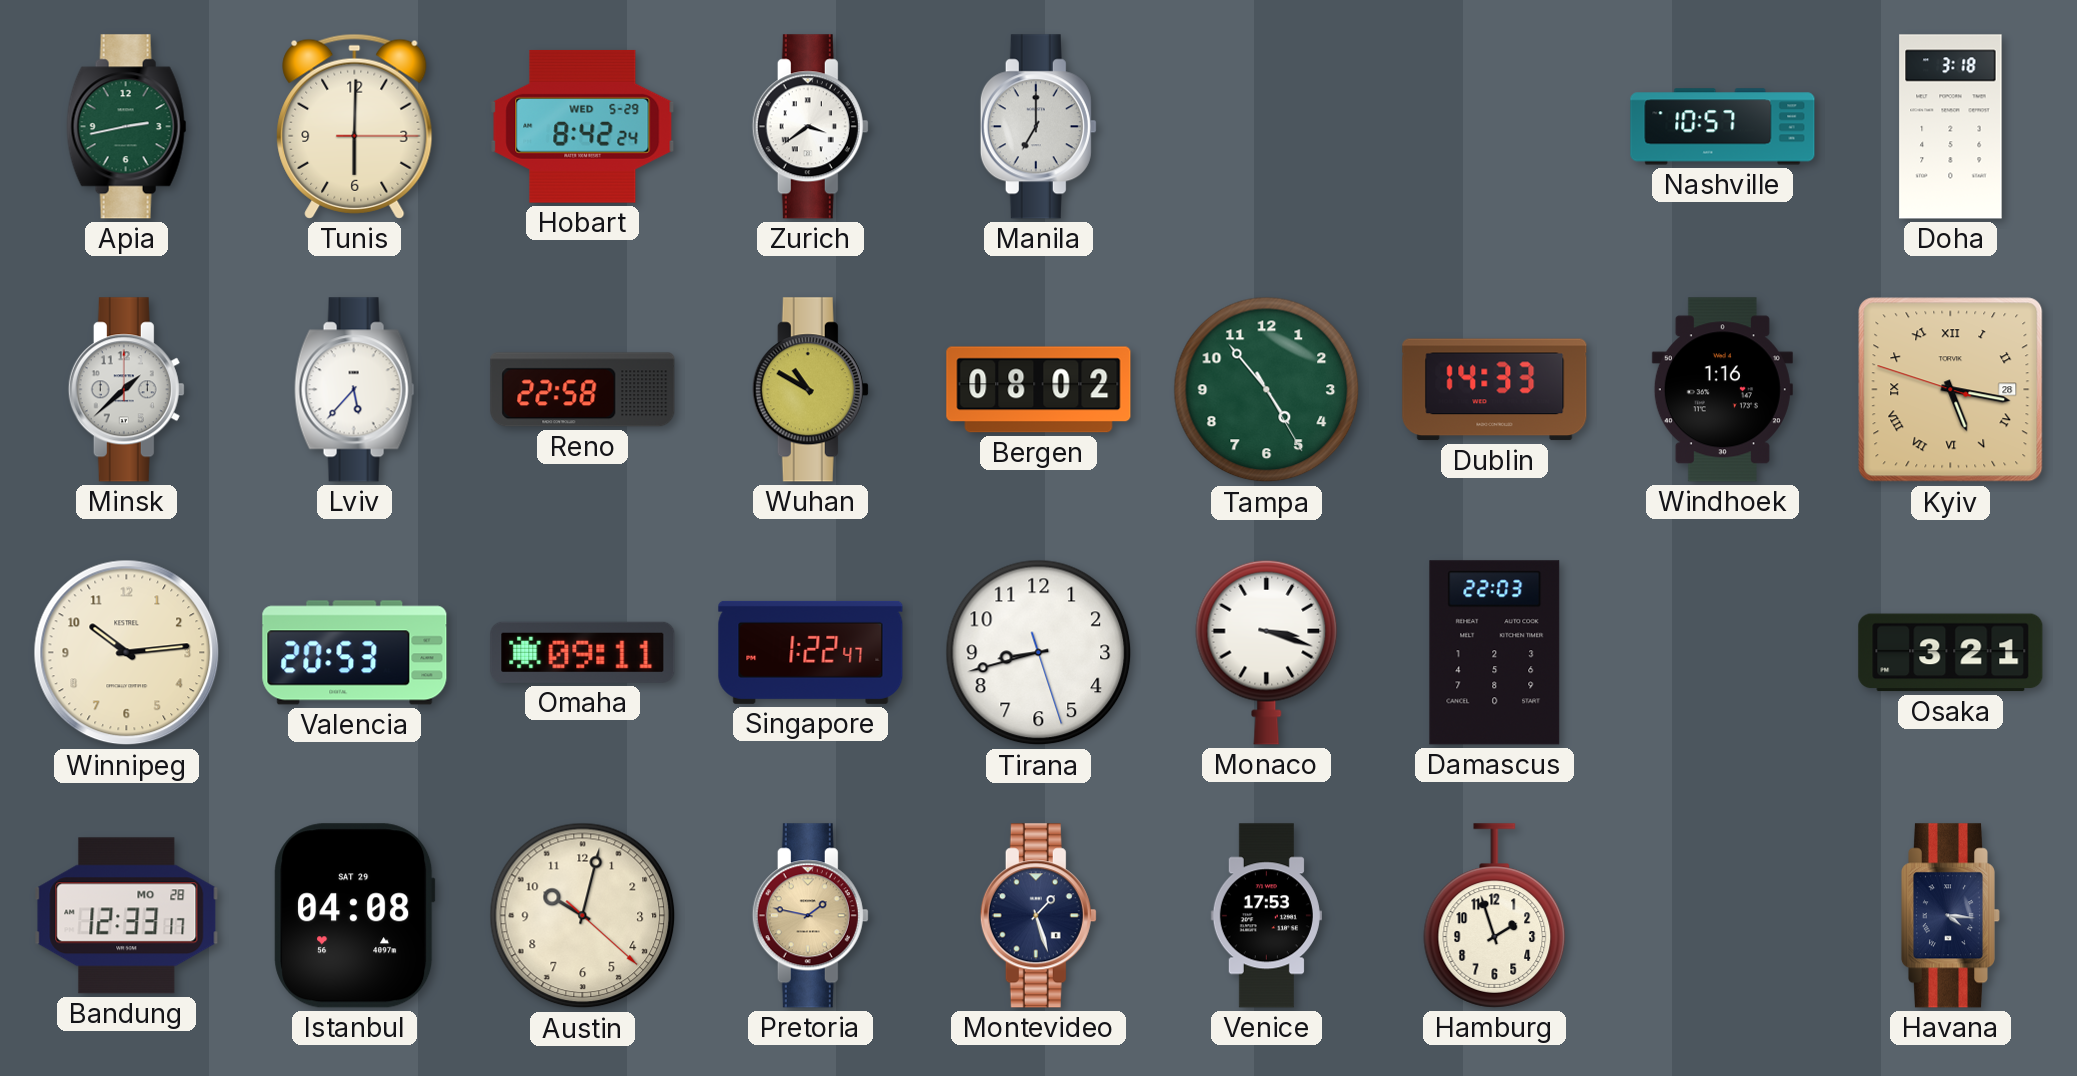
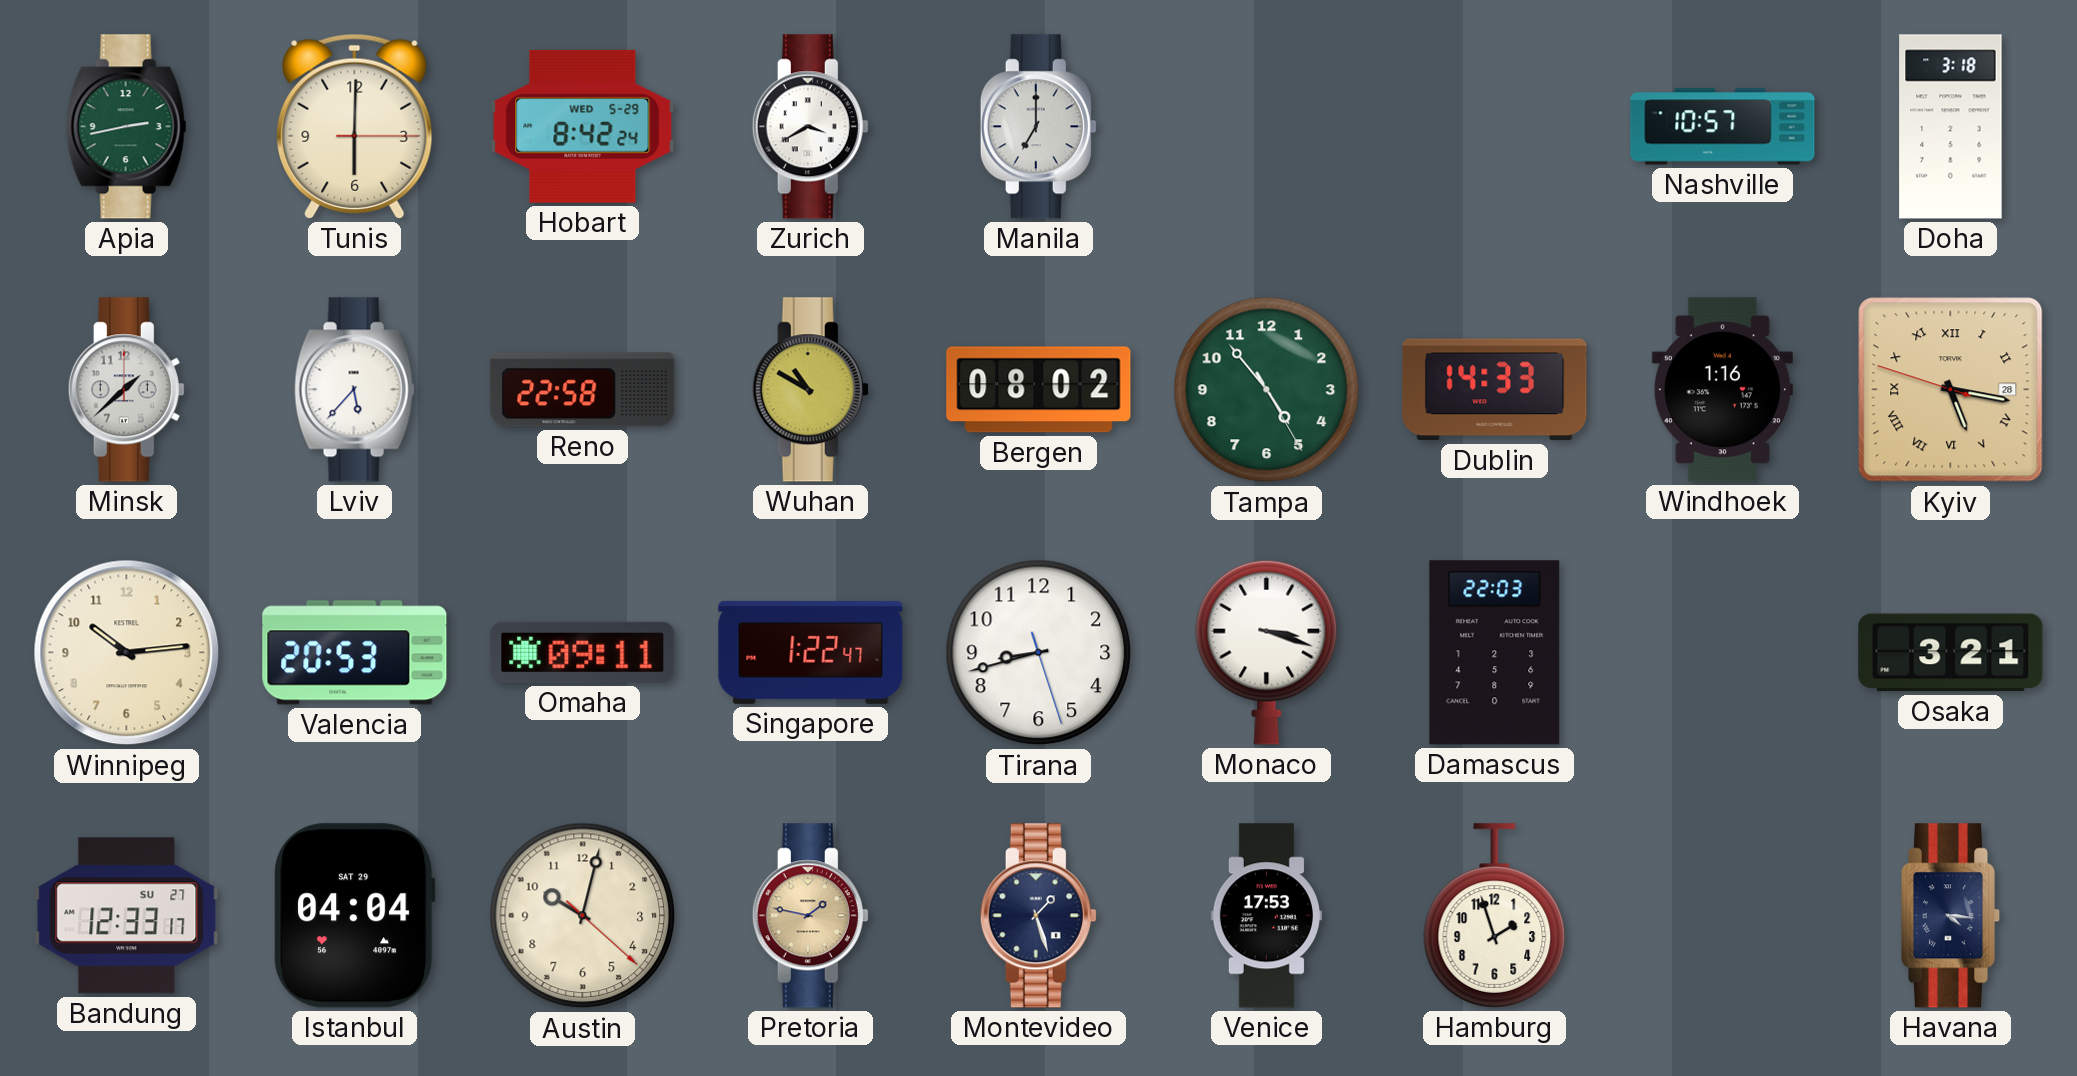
Zurich: 3:39 -> 3:40
Bandung date: MO 28 -> SU 27
Istanbul: 04:08 -> 04:04
